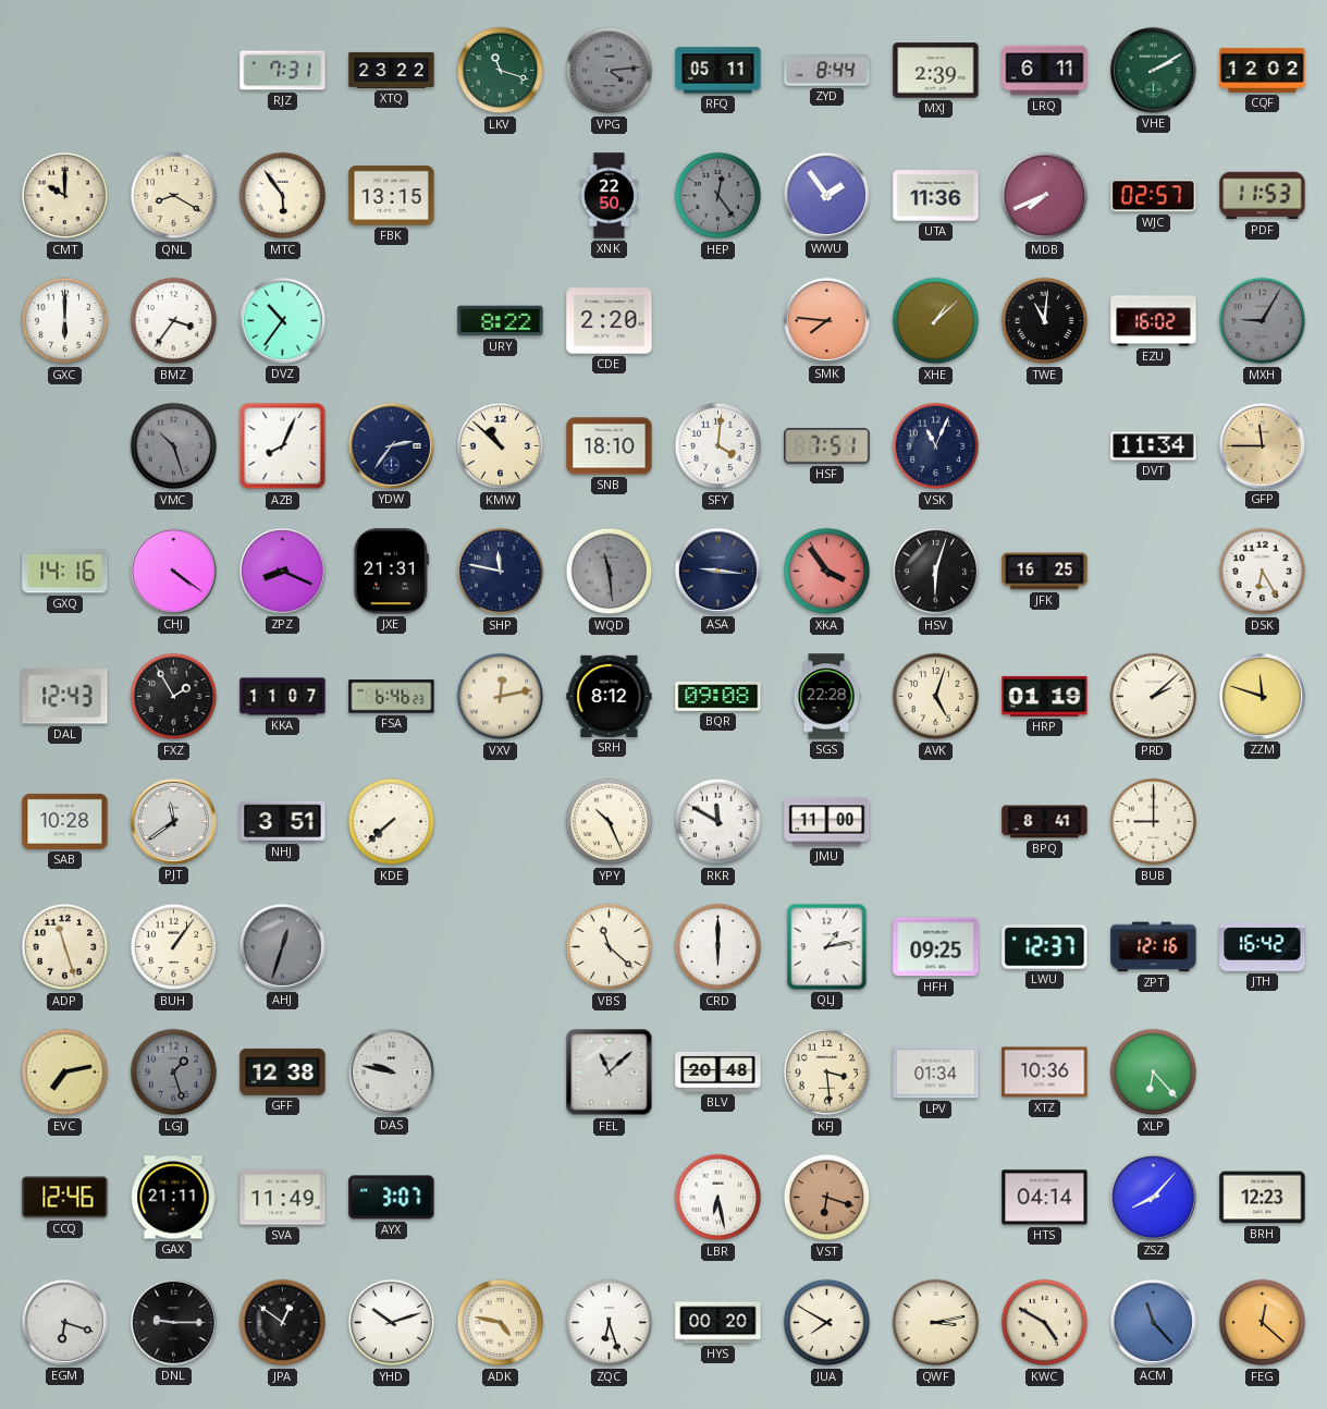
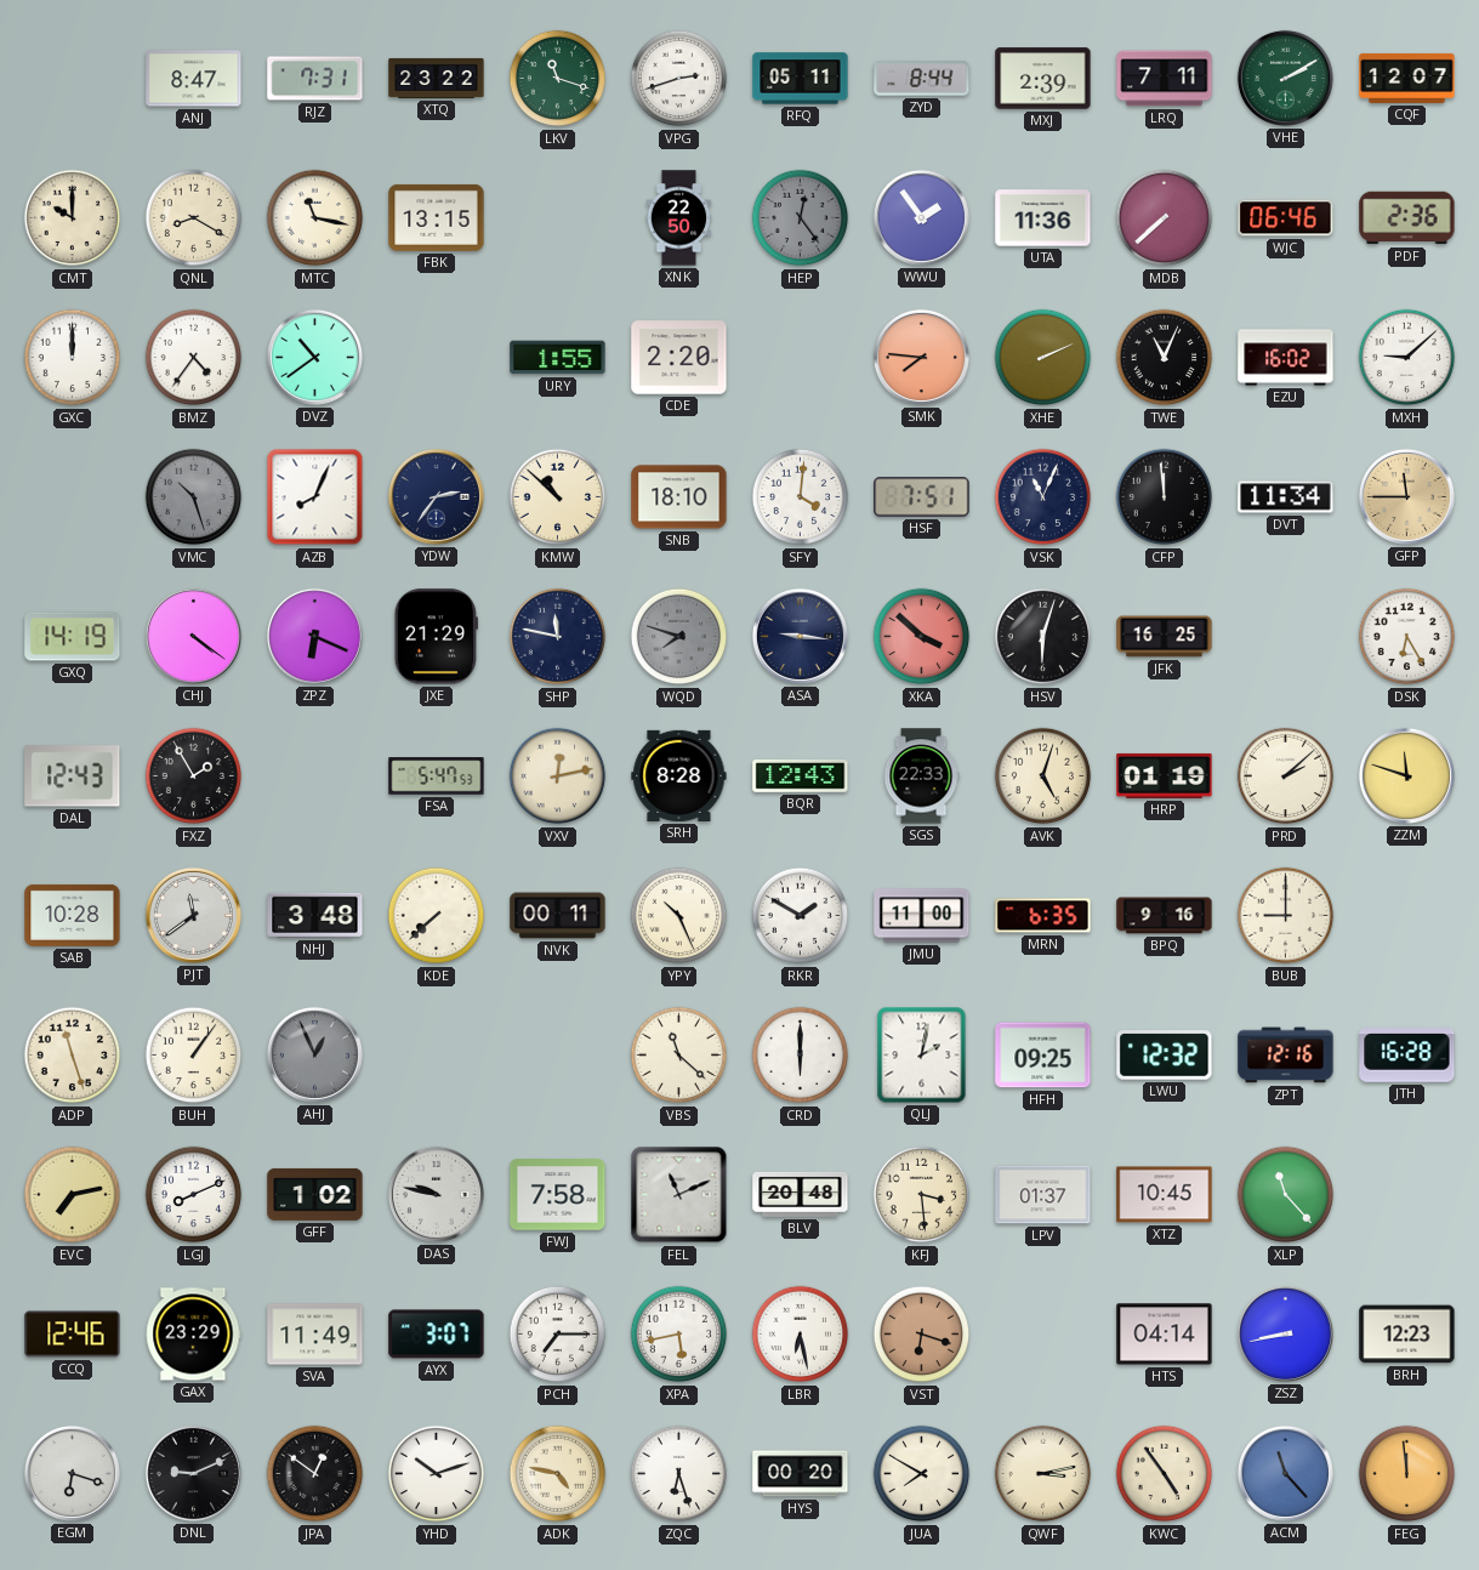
ANJ: none -> 8:47
VPG: 4:14 -> 2:42
VPG dial: grey -> white
LRQ: 6:11 -> 7:11
CQF: 12:02 -> 12:07
MTC: 5:54 -> 11:17
MDB: 7:41 -> 7:38
WJC: 02:57 -> 06:46
PDF: 11:53 -> 2:36
GXC: 6:00 -> 12:00
BMZ: 3:36 -> 4:36
DVZ: 10:36 -> 10:39
URY: 8:22 -> 1:55
XHE: 1:08 -> 2:11
TWE: 11:01 -> 11:04
MXH: 9:05 -> 9:08
MXH dial: grey -> white
CFP: none -> 11:59
GXQ: 14:16 -> 14:19
ZPZ: 8:19 -> 6:19
JXE: 21:31 -> 21:29
WQD: 11:29 -> 7:48
XKA: 3:54 -> 3:52
KKA: 11:07 -> none
FSA: 6:46 -> 5:47
SRH: 8:12 -> 8:28
BQR: 09:08 -> 12:43
SGS: 22:28 -> 22:33
NHJ: 3:51 -> 3:48
NVK: none -> 00:11
RKR: 11:50 -> 1:50
MRN: none -> 6:35
BPQ: 8:41 -> 9:16
AHJ: 12:33 -> 12:56
QLJ: 1:13 -> 2:02
LWU: 12:37 -> 12:32
JTH: 16:42 -> 16:28
LGJ: 1:27 -> 8:11
LGJ dial: grey -> white
GFF: 12:38 -> 1:02
FWJ: none -> 7:58
FEL: 11:08 -> 11:11
LPV: 01:34 -> 01:37
XTZ: 10:36 -> 10:45
XLP: 6:23 -> 11:23
GAX: 21:11 -> 23:29
PCH: none -> 7:15
XPA: none -> 5:43
ZSZ: 8:07 -> 8:43
DNL: 9:15 -> 9:11
KWC: 4:50 -> 4:54
FEG: 12:22 -> 11:59
